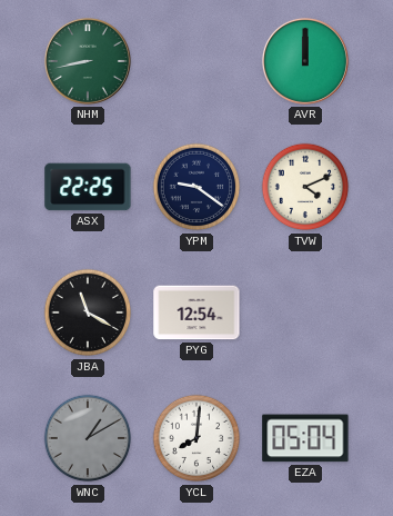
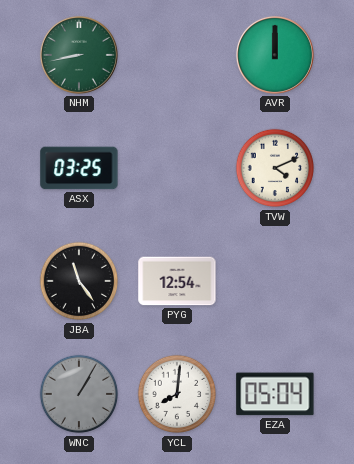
ASX: 22:25 -> 03:25
YPM: 9:21 -> none
JBA: 11:20 -> 11:24
WNC: 1:10 -> 1:05
